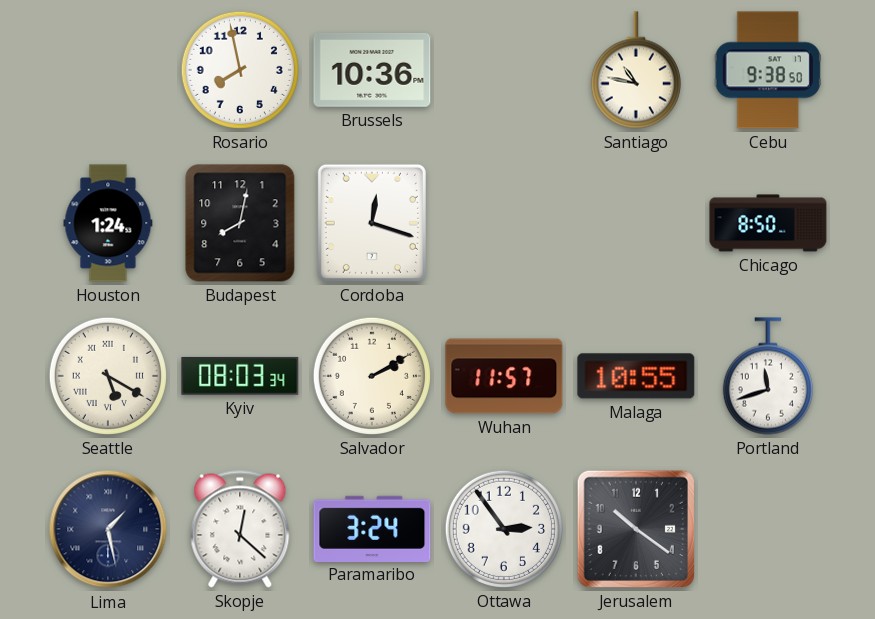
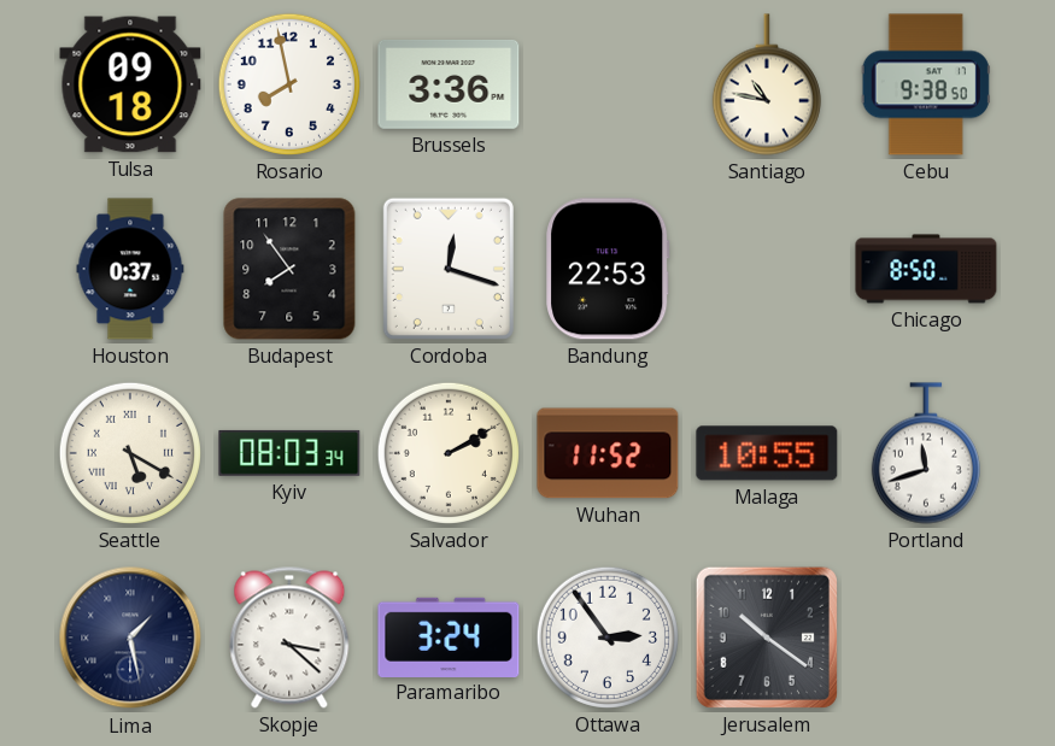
Tulsa: none -> 09:18
Brussels: 10:36 -> 3:36
Houston: 1:24 -> 0:37
Budapest: 8:02 -> 7:54
Bandung: none -> 22:53
Wuhan: 11:57 -> 11:52
Skopje: 12:22 -> 3:22
